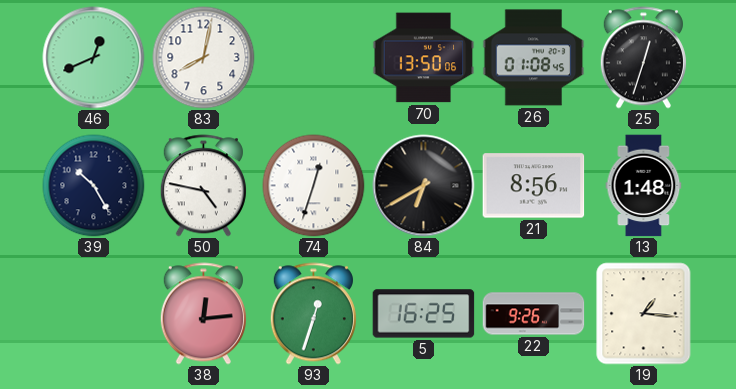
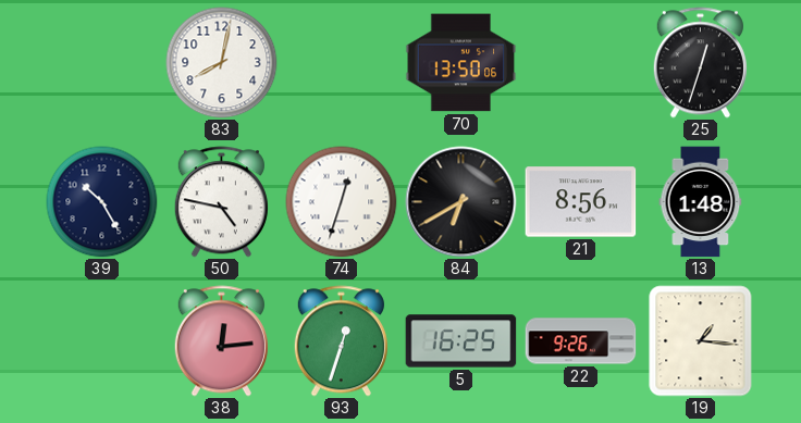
46: 12:41 -> none
26: 01:08 -> none
